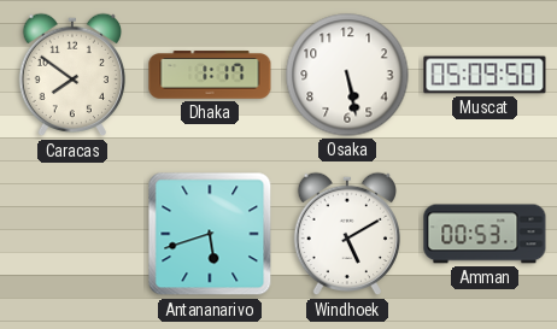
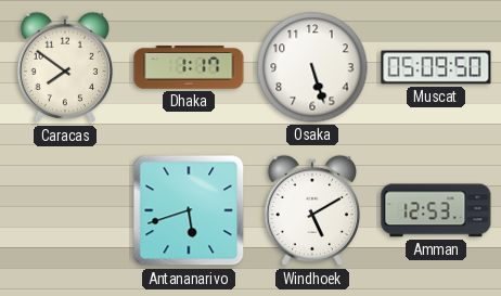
Osaka: 5:28 -> 5:27
Amman: 00:53 -> 12:53
